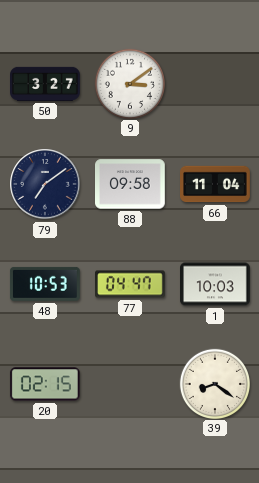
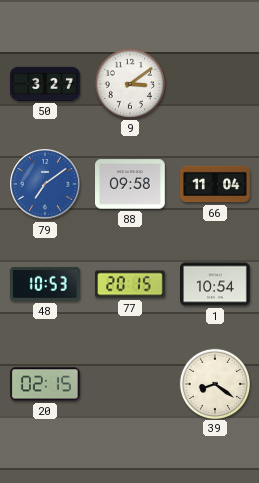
79 dial: navy -> blue
77: 04:47 -> 20:15
1: 10:03 -> 10:54
